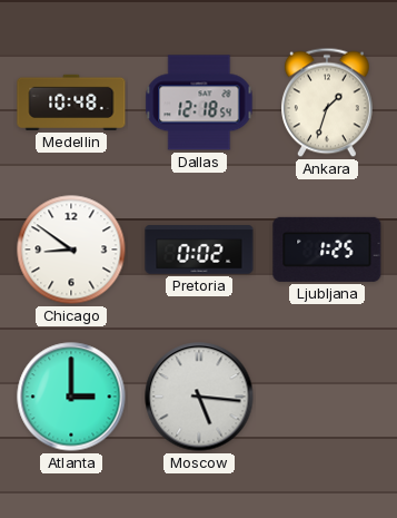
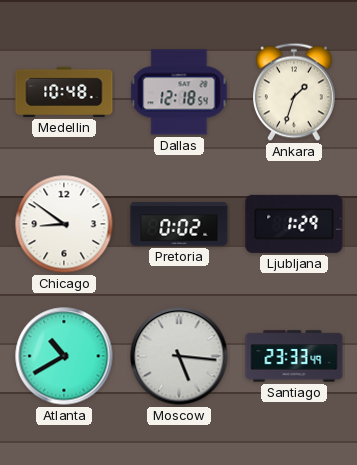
Ljubljana: 1:25 -> 1:29
Atlanta: 3:00 -> 10:40
Santiago: none -> 23:33
